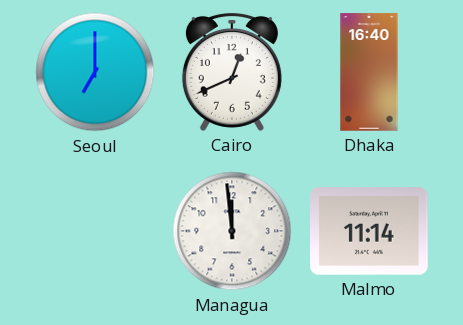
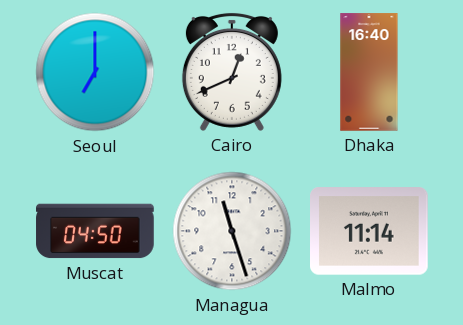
Muscat: none -> 04:50
Managua: 11:59 -> 11:27
